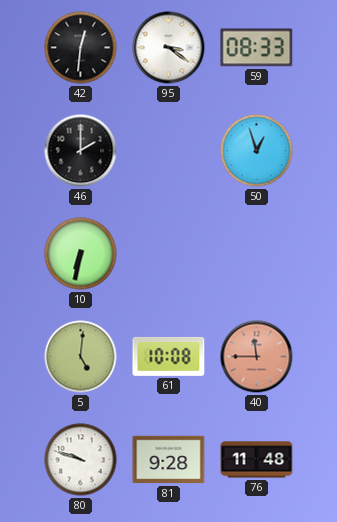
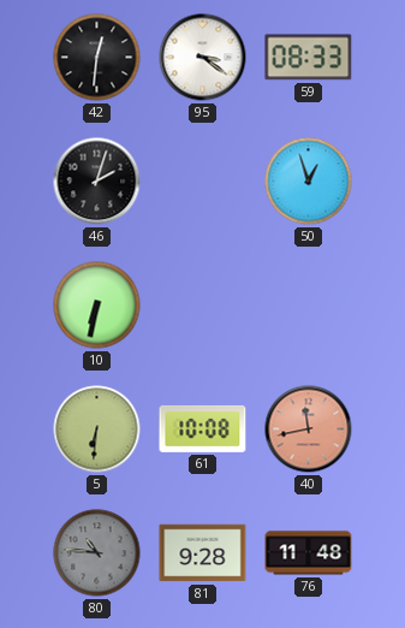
46: 2:00 -> 2:03
5: 5:01 -> 6:31
40: 11:45 -> 11:43
80: 9:48 -> 10:46
80 dial: white -> grey
